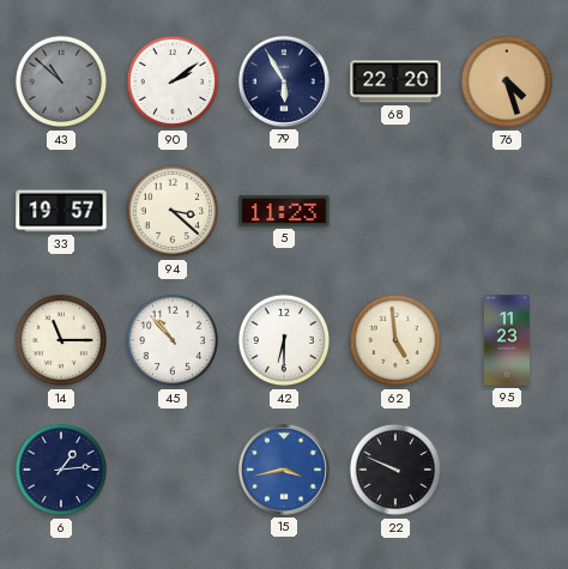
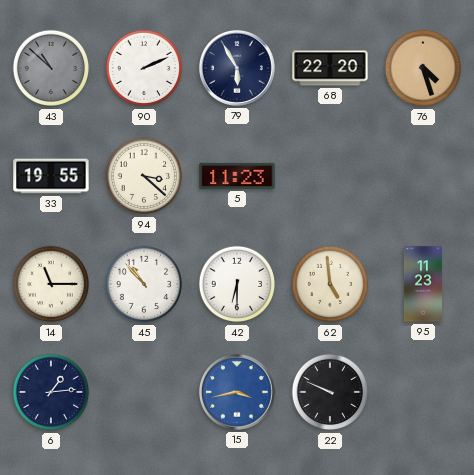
90: 2:09 -> 2:11
33: 19:57 -> 19:55
